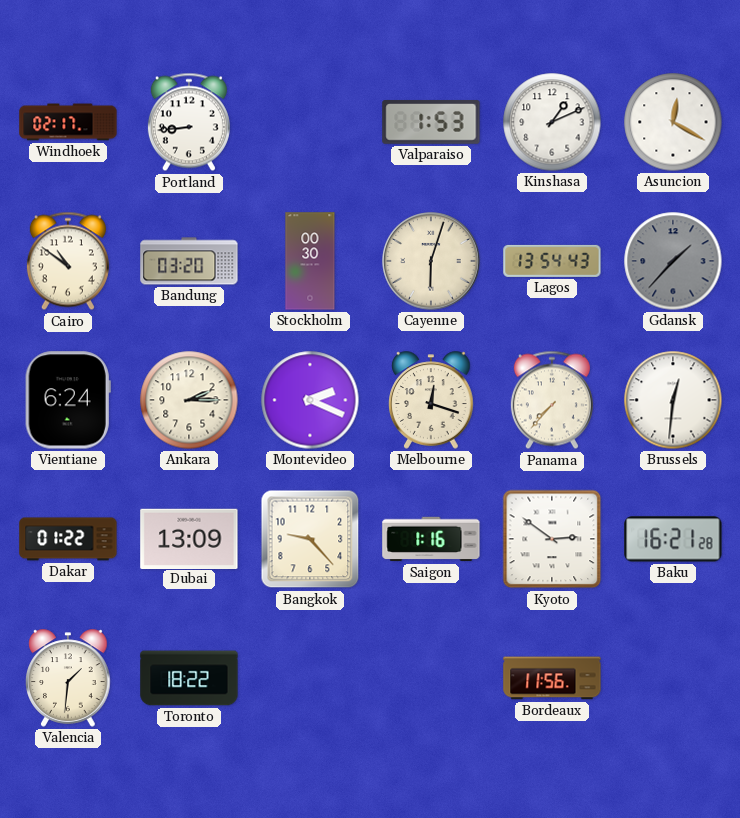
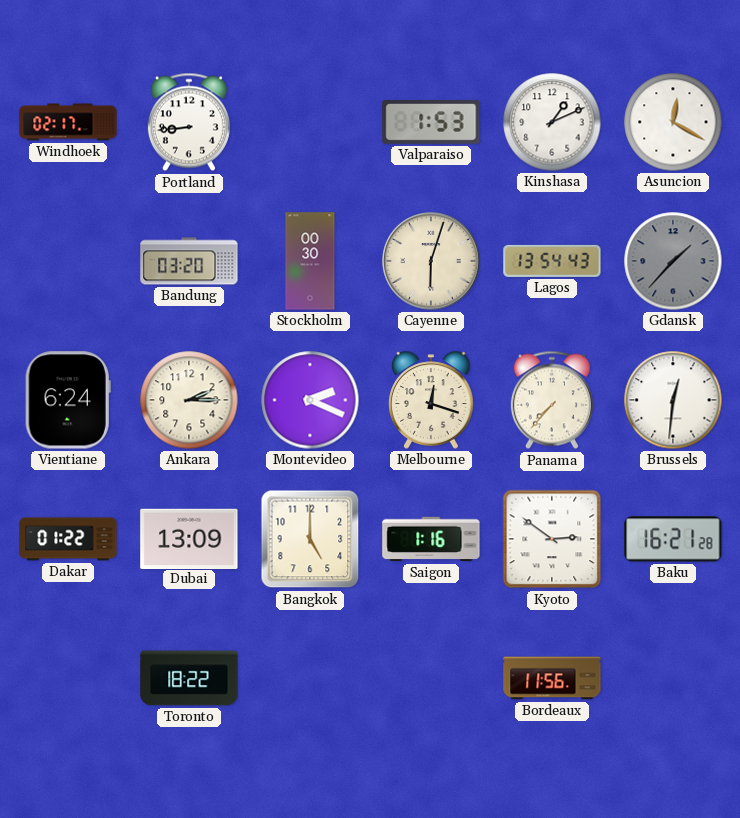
Cairo: 10:51 -> none
Bangkok: 9:23 -> 5:00
Valencia: 1:31 -> none
